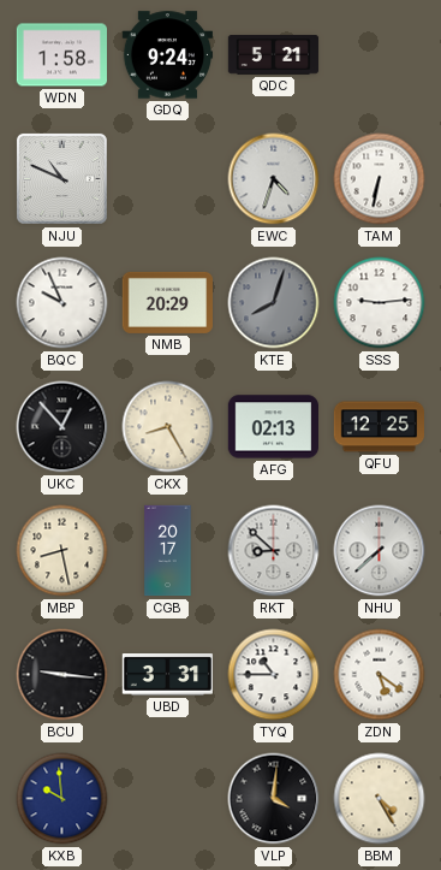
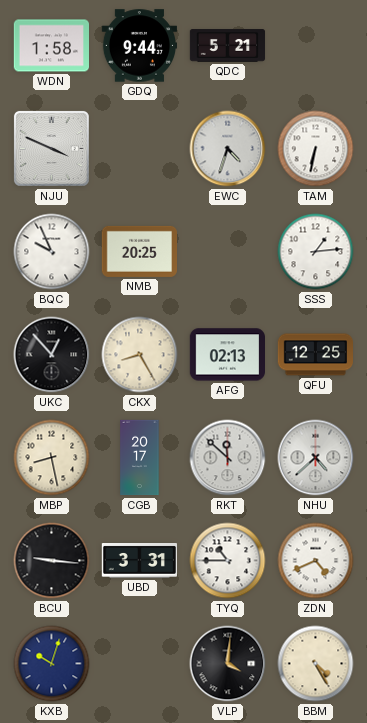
GDQ: 9:24 -> 9:44
NJU: 10:49 -> 3:49
NMB: 20:29 -> 20:25
KTE: 8:03 -> none
SSS: 9:14 -> 1:14
RKT: 8:52 -> 11:52
NHU: 7:38 -> 4:38
ZDN: 5:21 -> 4:41
KXB: 9:59 -> 10:03
